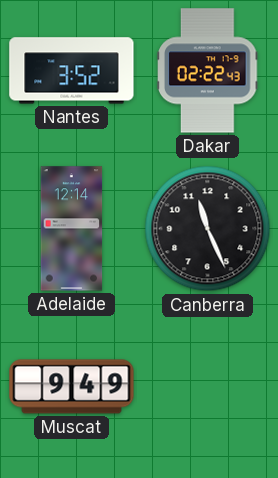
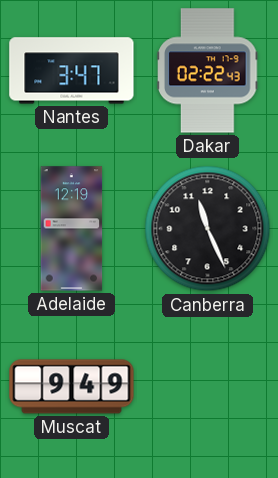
Nantes: 3:52 -> 3:47
Adelaide: 12:14 -> 12:19
